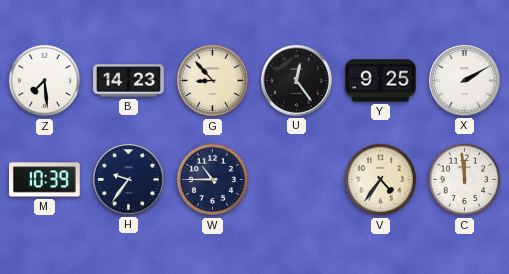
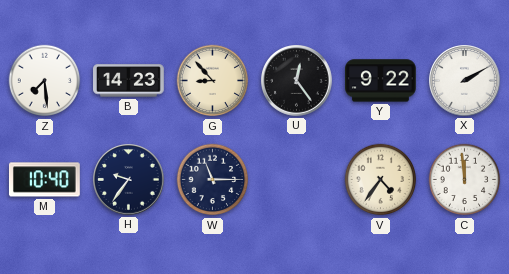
Y: 9:25 -> 9:22
M: 10:39 -> 10:40
W: 10:45 -> 11:15
